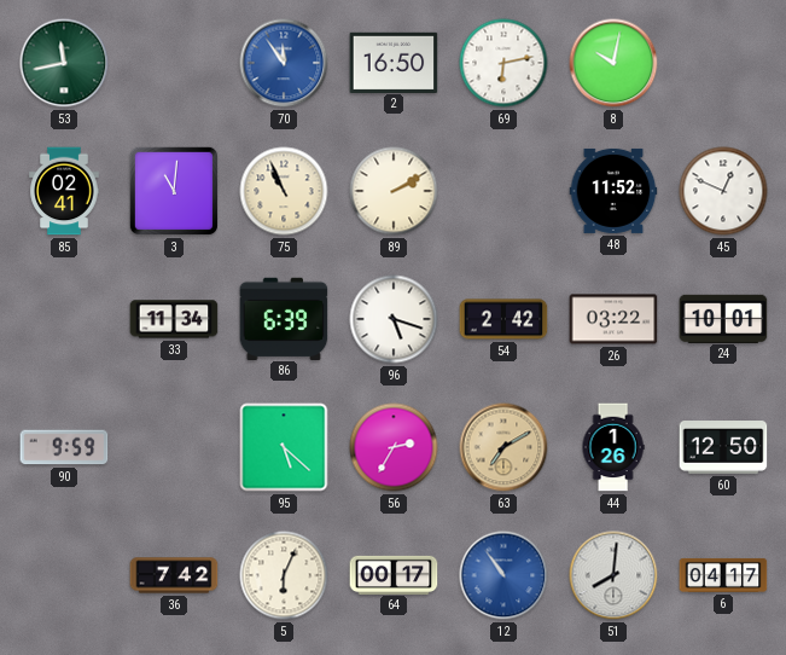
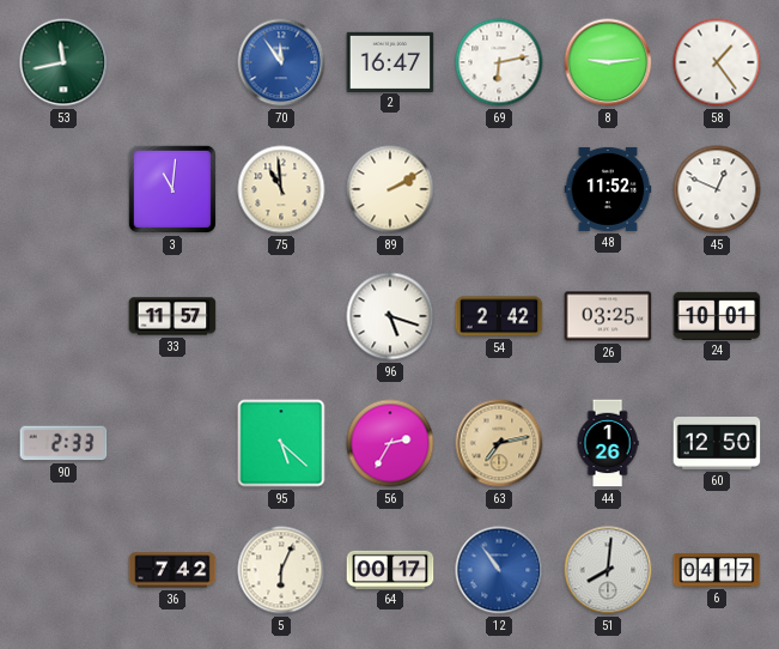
2: 16:50 -> 16:47
8: 10:02 -> 9:14
58: none -> 1:24
85: 02:41 -> none
75: 10:56 -> 10:59
33: 11:34 -> 11:57
86: 6:39 -> none
26: 03:22 -> 03:25
90: 9:59 -> 2:33
63: 7:10 -> 7:13
